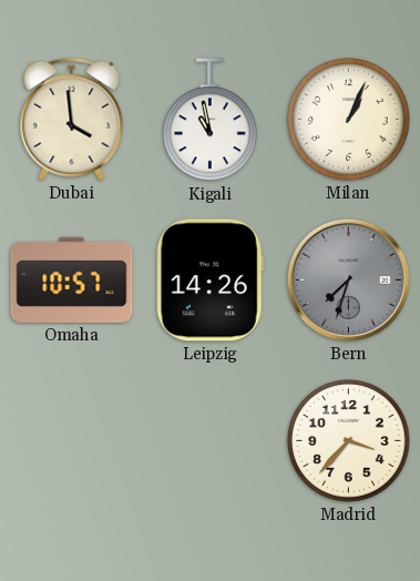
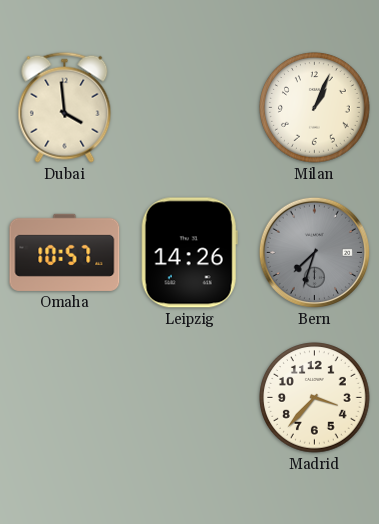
Kigali: 10:58 -> none
